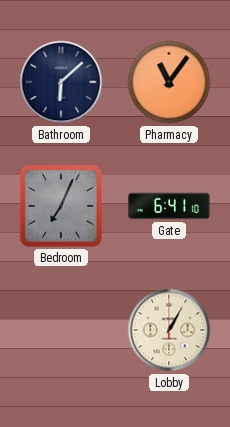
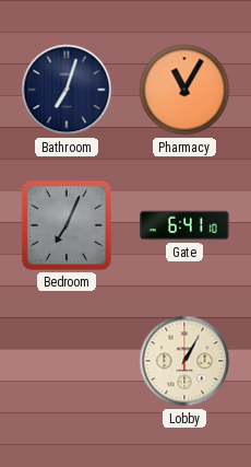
Bathroom: 6:08 -> 7:03
Pharmacy: 11:06 -> 11:05
